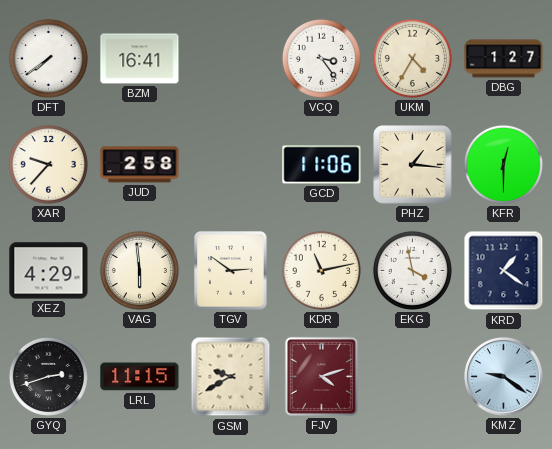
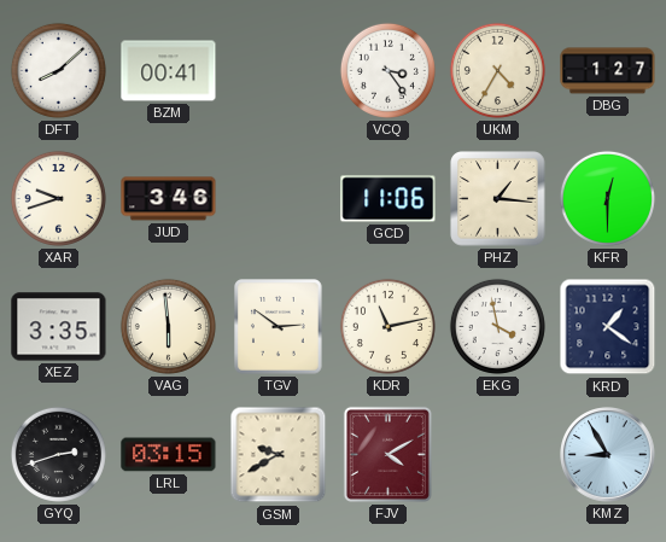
DFT: 7:39 -> 8:08
BZM: 16:41 -> 00:41
XAR: 9:37 -> 9:42
JUD: 2:58 -> 3:46
XEZ: 4:29 -> 3:35
LRL: 11:15 -> 03:15
FJV: 4:12 -> 4:10
KMZ: 9:21 -> 8:55
